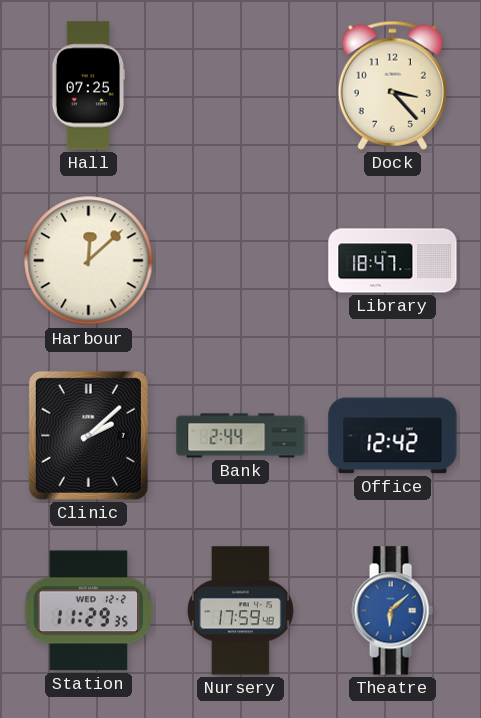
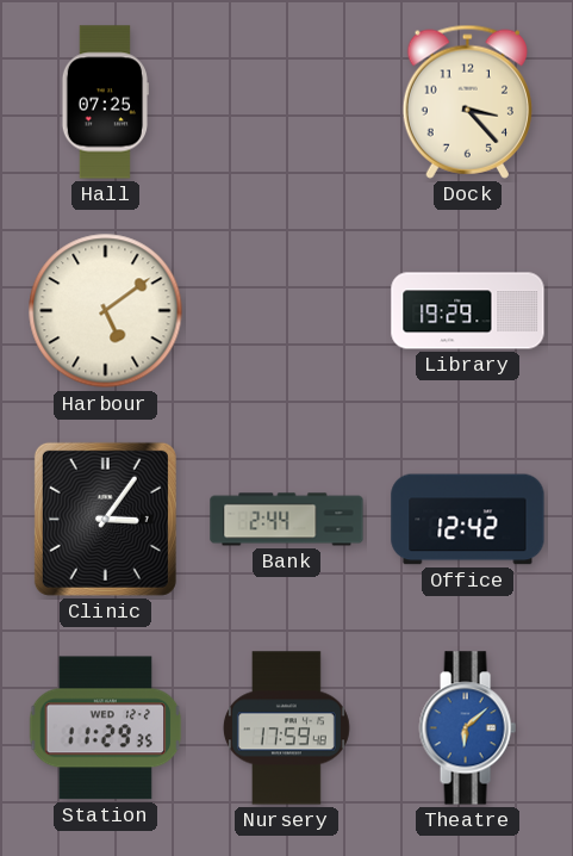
Harbour: 12:08 -> 5:09
Library: 18:47 -> 19:29
Clinic: 2:08 -> 3:06
